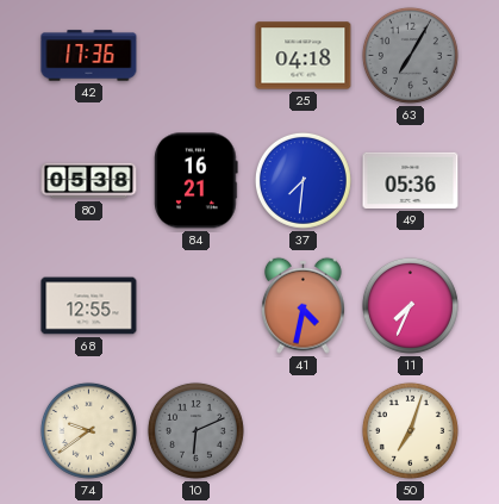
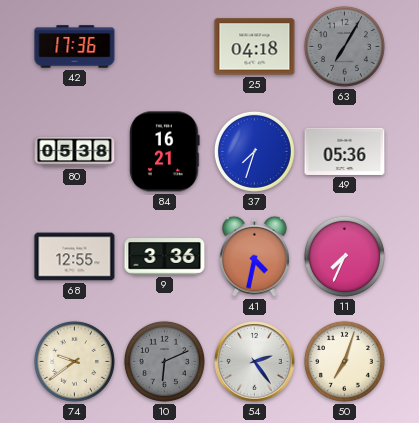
37: 7:31 -> 7:33
9: none -> 3:36
54: none -> 2:24
